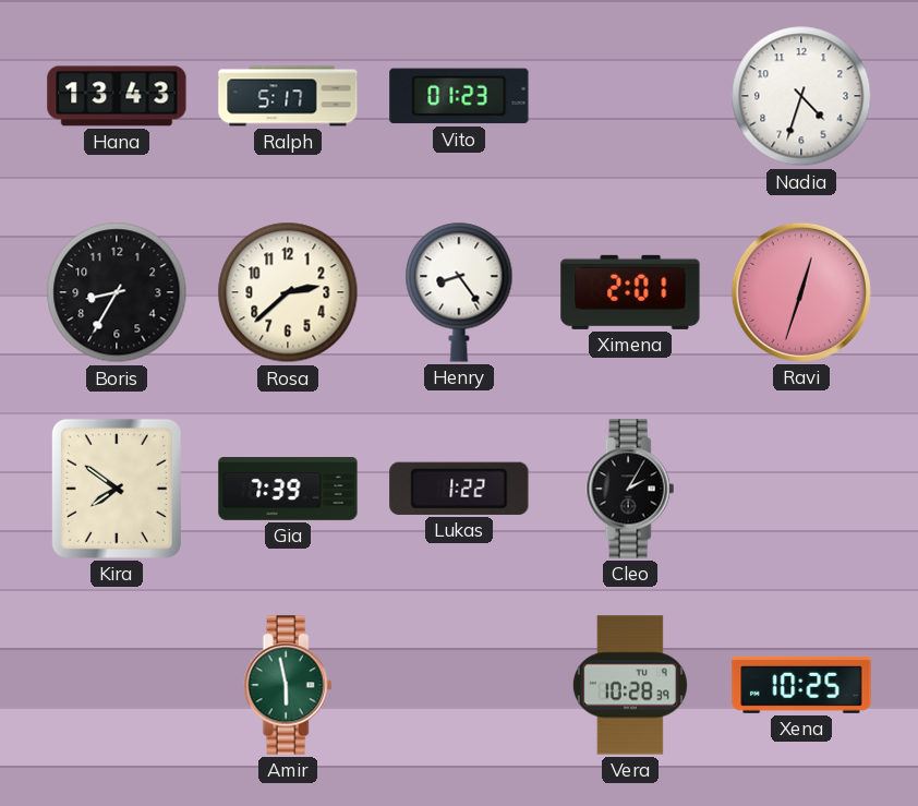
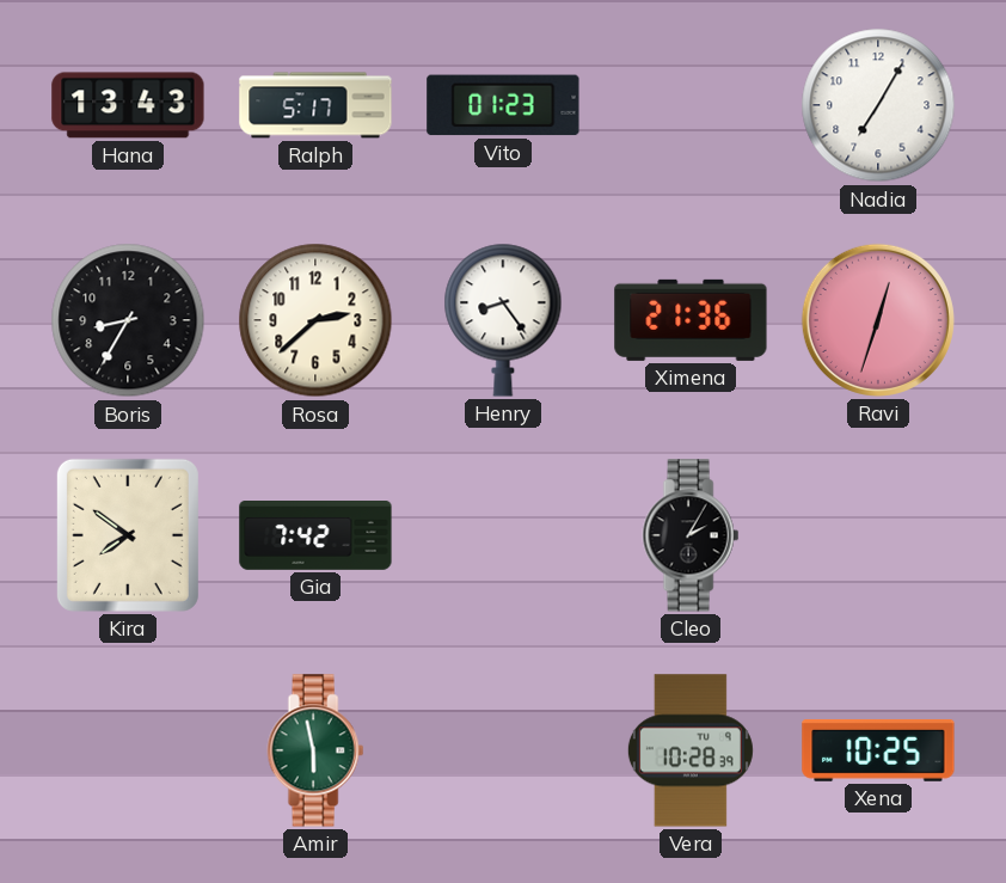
Nadia: 4:33 -> 7:05
Ximena: 2:01 -> 21:36
Gia: 7:39 -> 7:42
Lukas: 1:22 -> none
